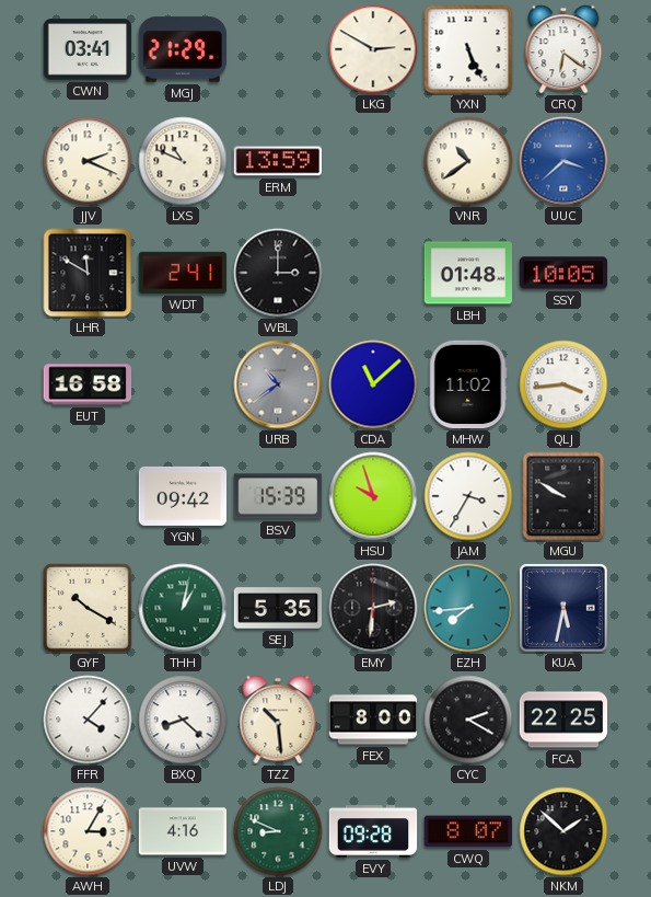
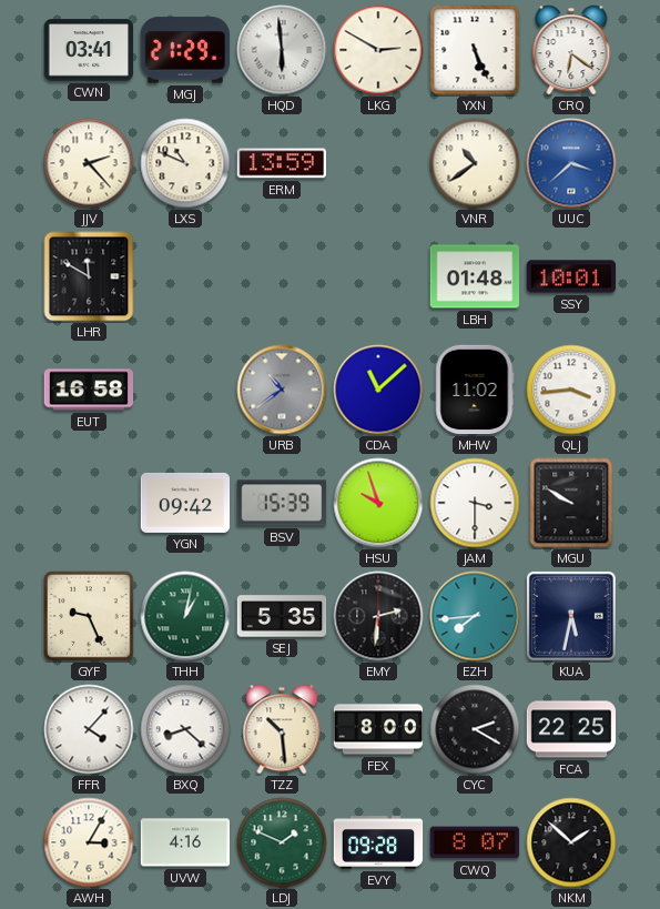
HQD: none -> 5:59
JJV: 2:19 -> 2:23
WDT: 2:41 -> none
WBL: 3:00 -> none
SSY: 10:05 -> 10:01
JAM: 3:35 -> 3:30
GYF: 10:20 -> 9:26
LDJ: 8:49 -> 1:49
